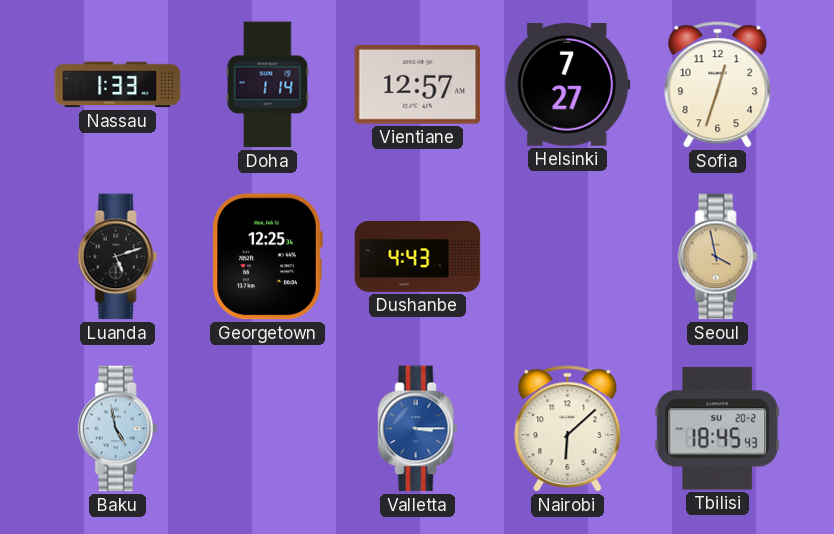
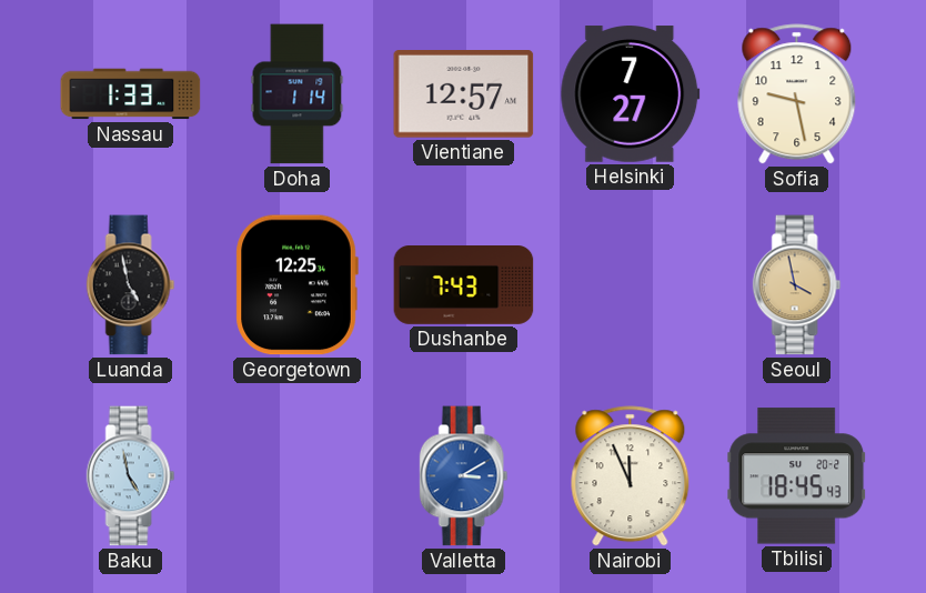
Sofia: 12:33 -> 9:28
Luanda: 5:12 -> 4:58
Dushanbe: 4:43 -> 7:43
Valletta: 3:15 -> 3:10
Nairobi: 6:08 -> 11:56
